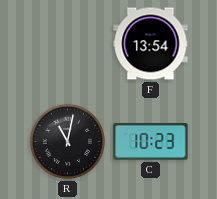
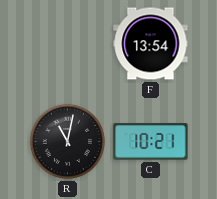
C: 10:23 -> 10:21
